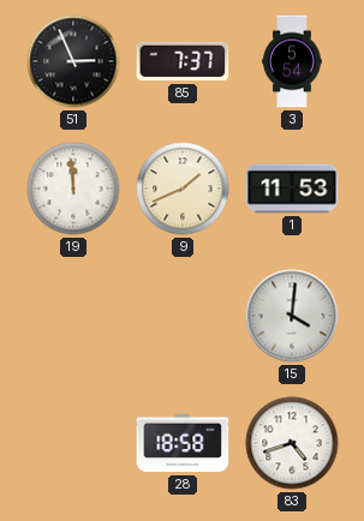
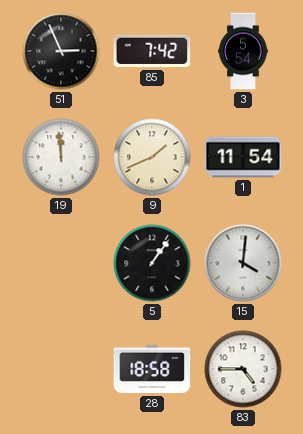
85: 7:37 -> 7:42
1: 11:53 -> 11:54
5: none -> 1:06
83: 4:42 -> 4:45
